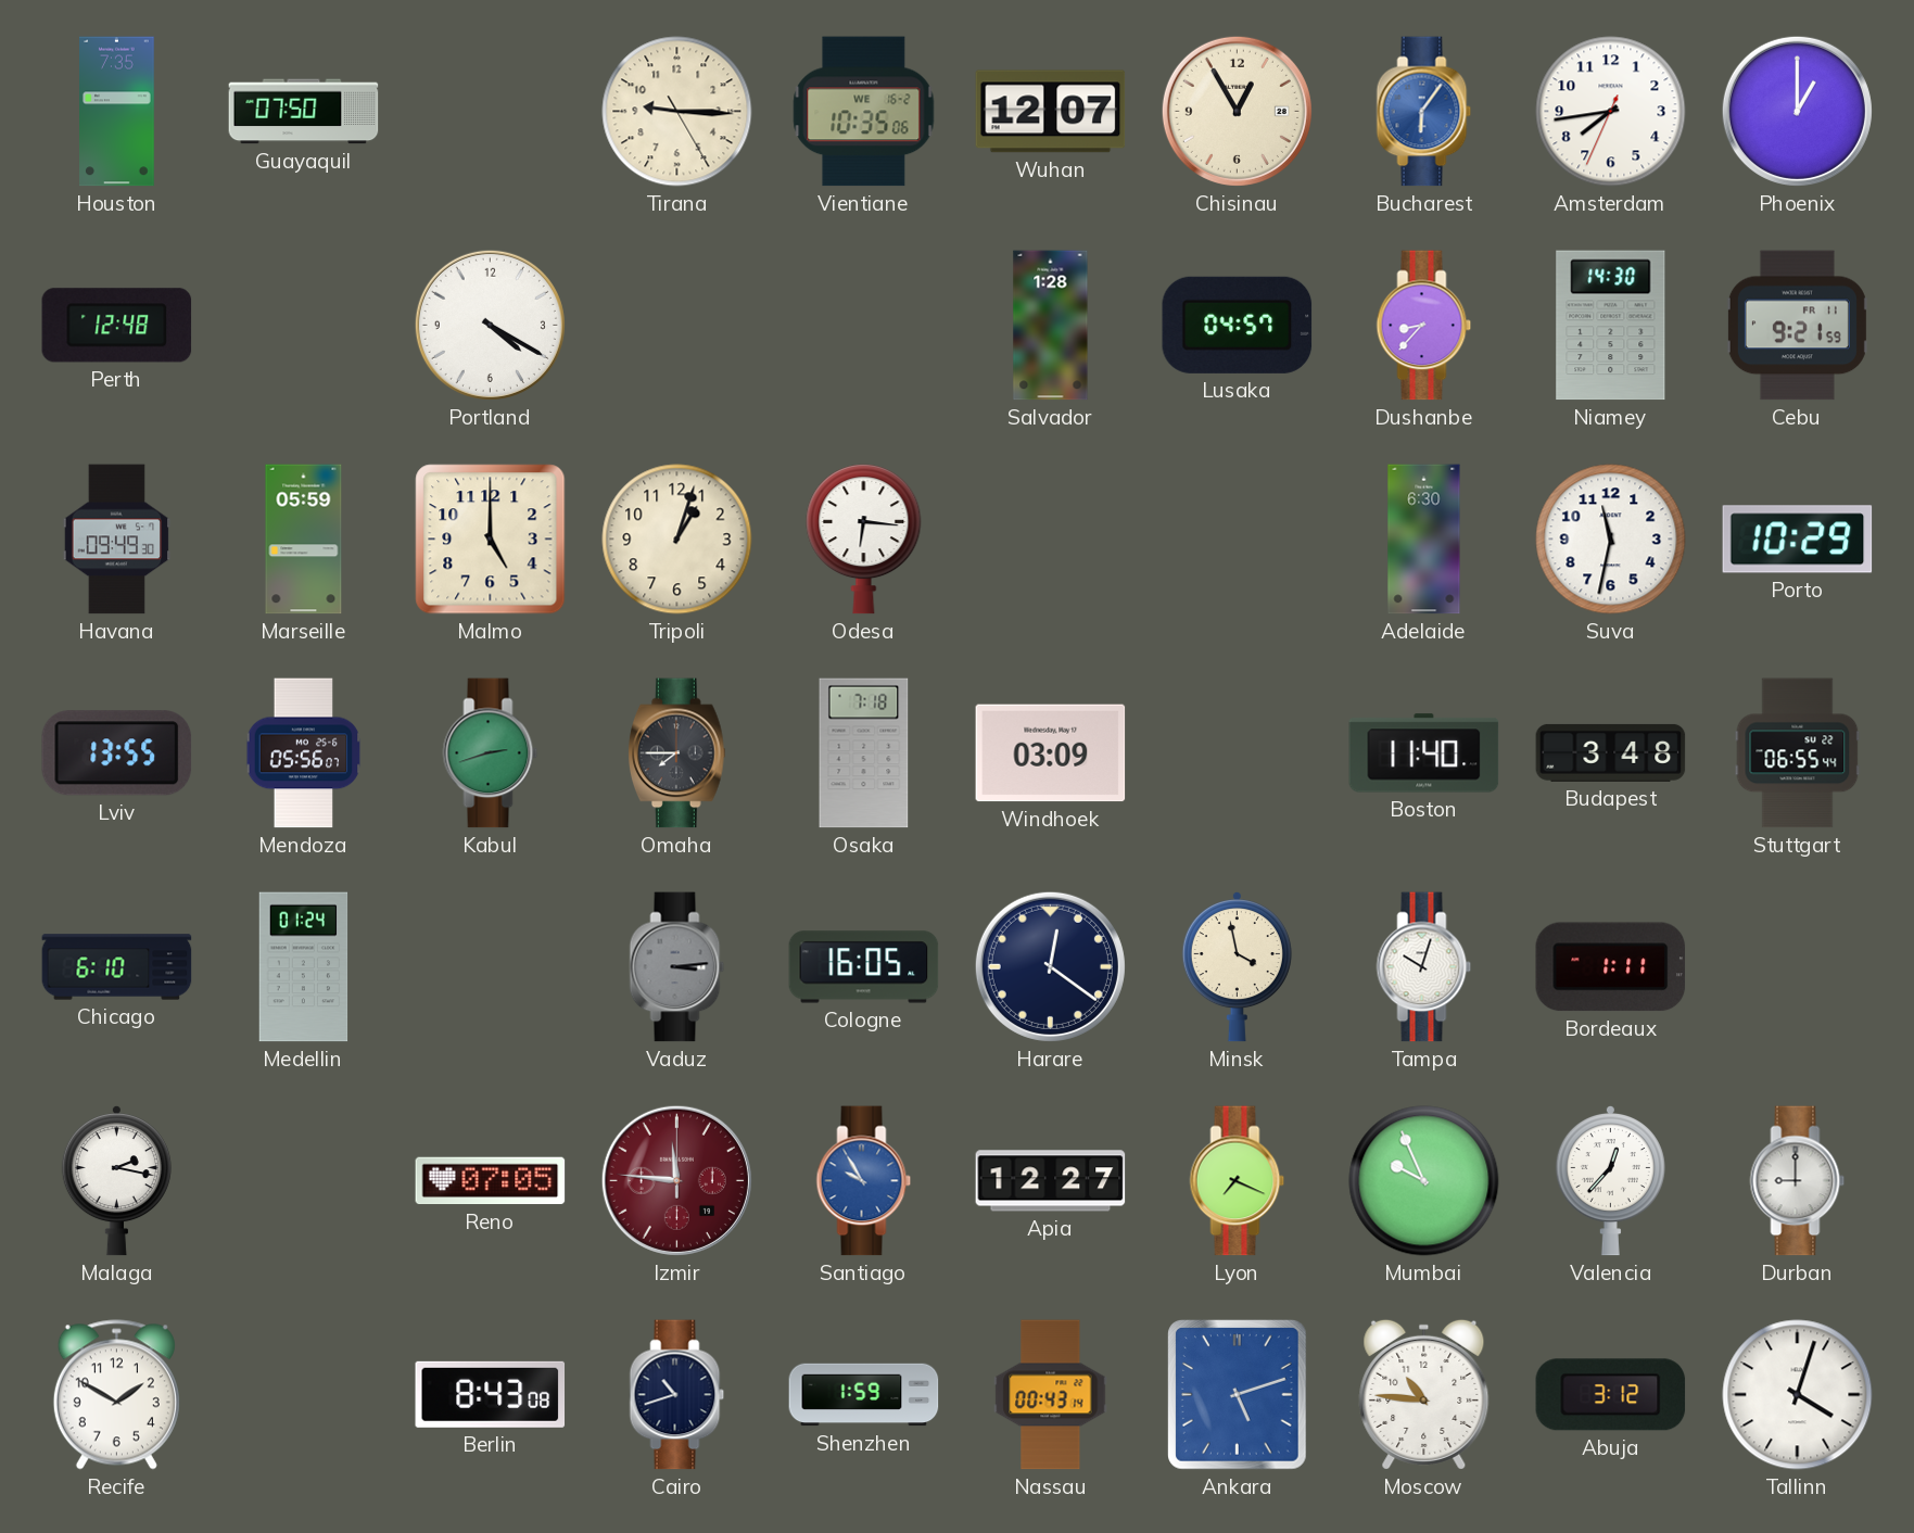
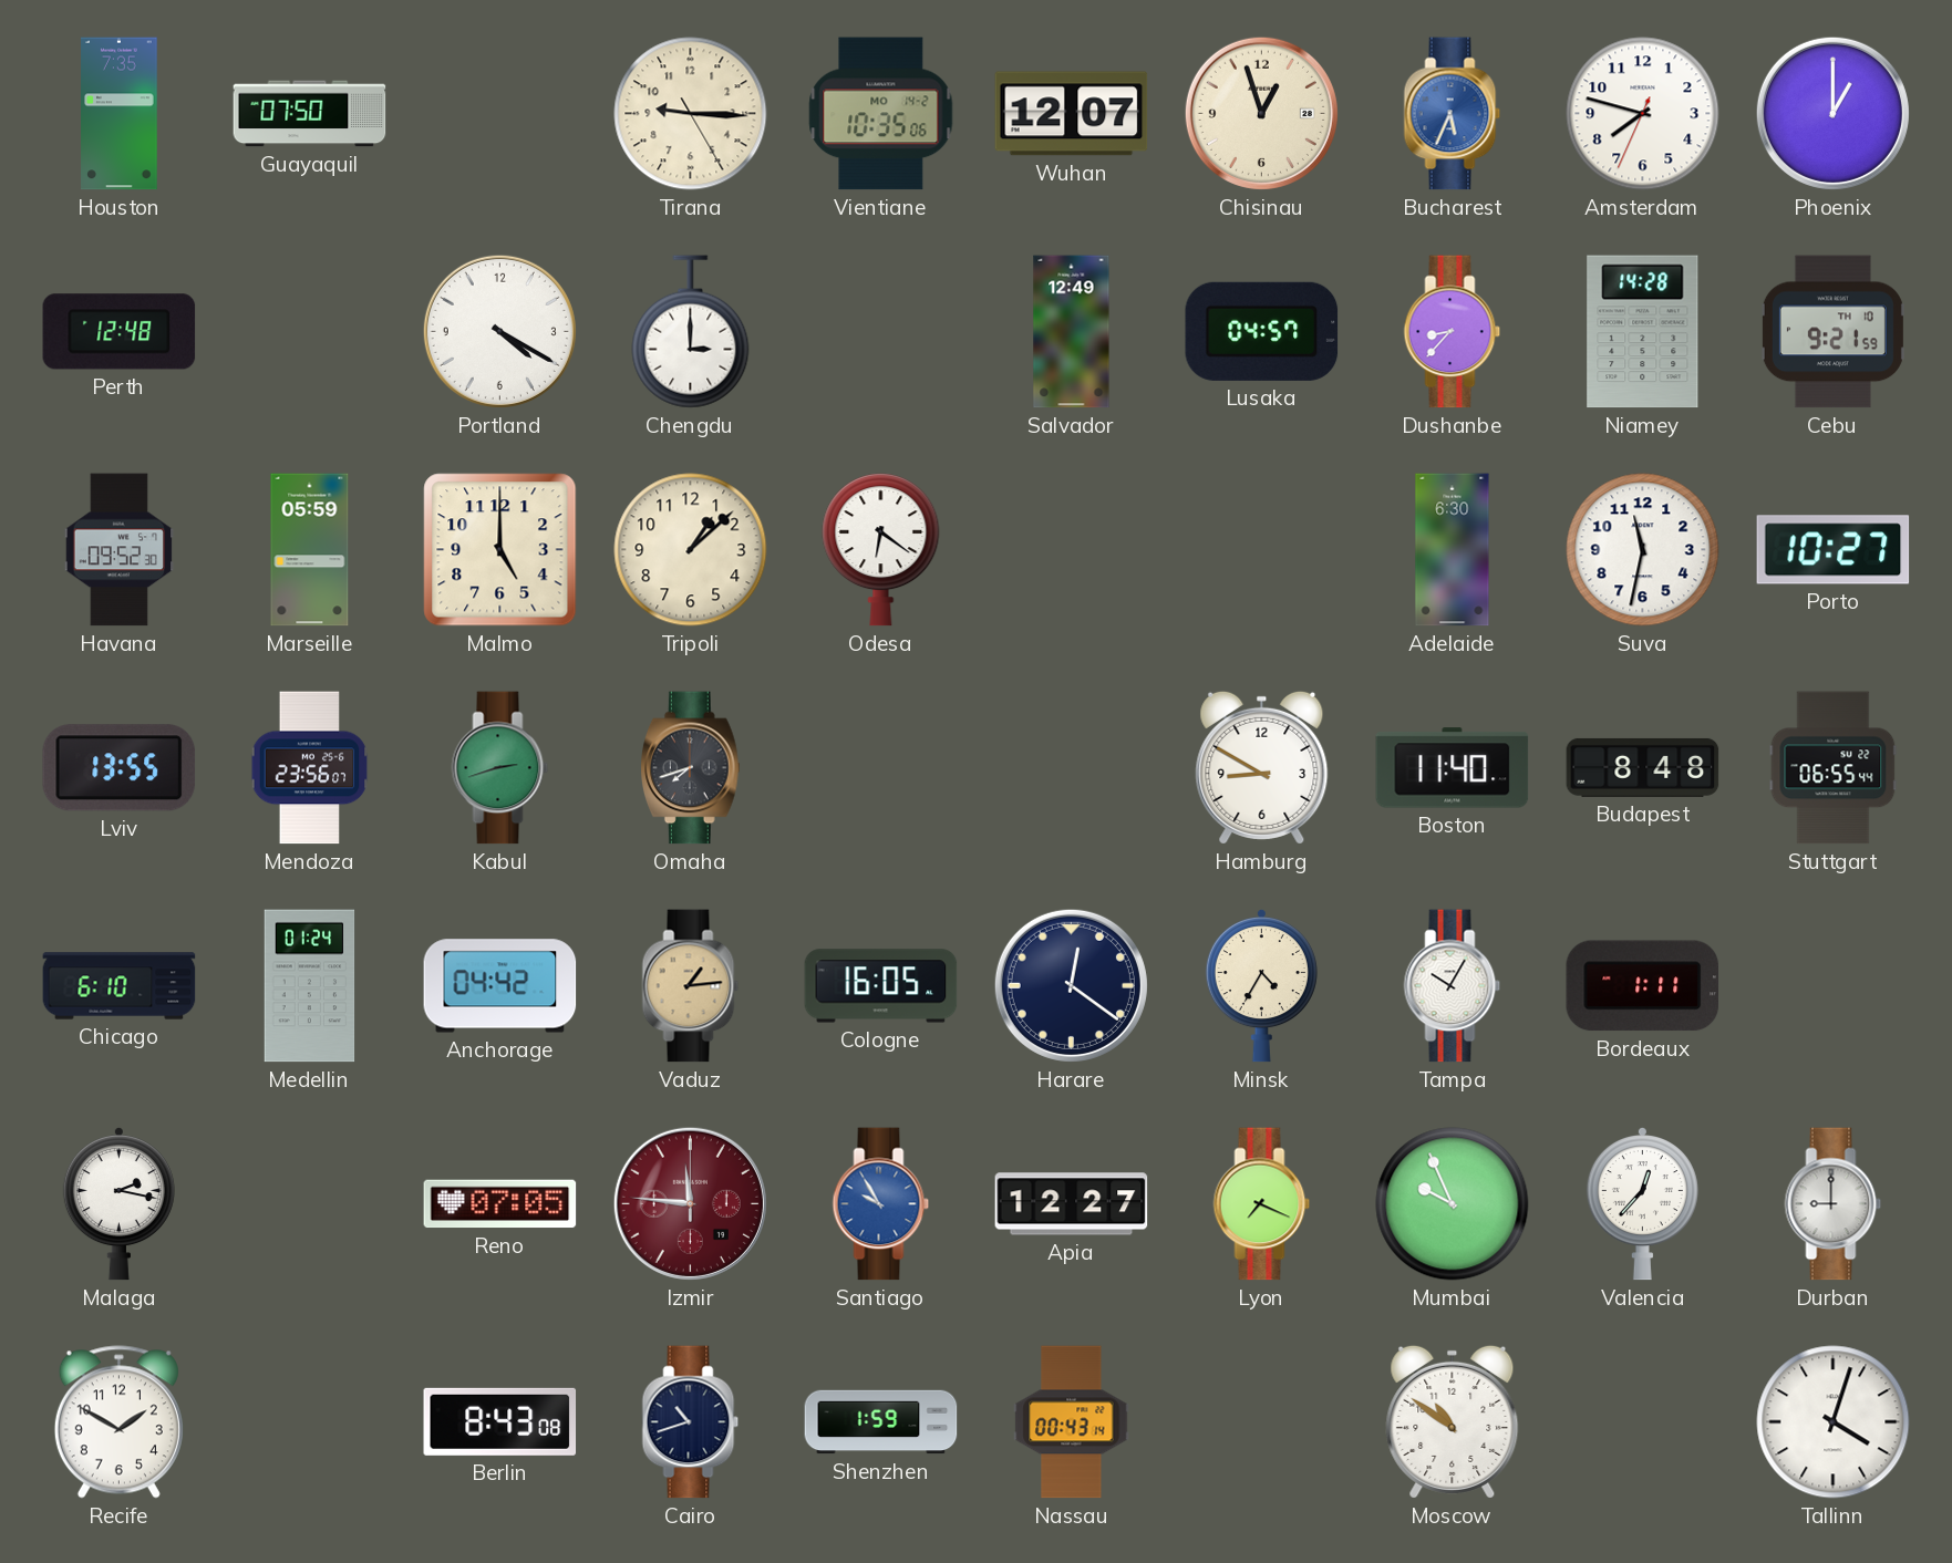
Vientiane date: WE 16-2 -> MO 14-2
Chisinau: 12:55 -> 12:57
Bucharest: 6:06 -> 5:34
Amsterdam: 7:43 -> 7:47
Chengdu: none -> 3:00
Salvador: 1:28 -> 12:49
Niamey: 14:30 -> 14:28
Cebu date: FR 11 -> TH 10
Havana: 09:49 -> 09:52
Tripoli: 1:03 -> 1:08
Odesa: 6:16 -> 6:21
Porto: 10:29 -> 10:27
Mendoza: 05:56 -> 23:56
Omaha: 7:45 -> 7:42
Osaka: 7:18 -> none
Windhoek: 03:09 -> none
Hamburg: none -> 8:50
Budapest: 3:48 -> 8:48
Anchorage: none -> 04:42
Vaduz: 3:14 -> 1:14
Vaduz dial: grey -> champagne
Minsk: 3:58 -> 4:35
Tampa: 10:03 -> 10:05
Ankara: 5:12 -> none
Moscow: 10:46 -> 10:51
Abuja: 3:12 -> none
